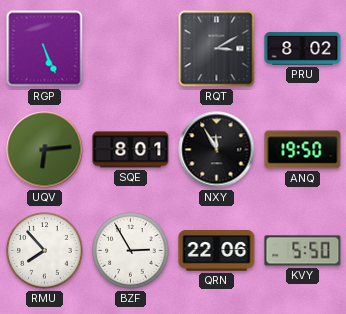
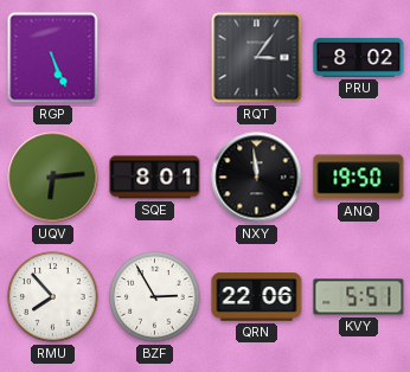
RQT: 3:10 -> 3:06
NXY: 11:55 -> 11:59
KVY: 5:50 -> 5:51
